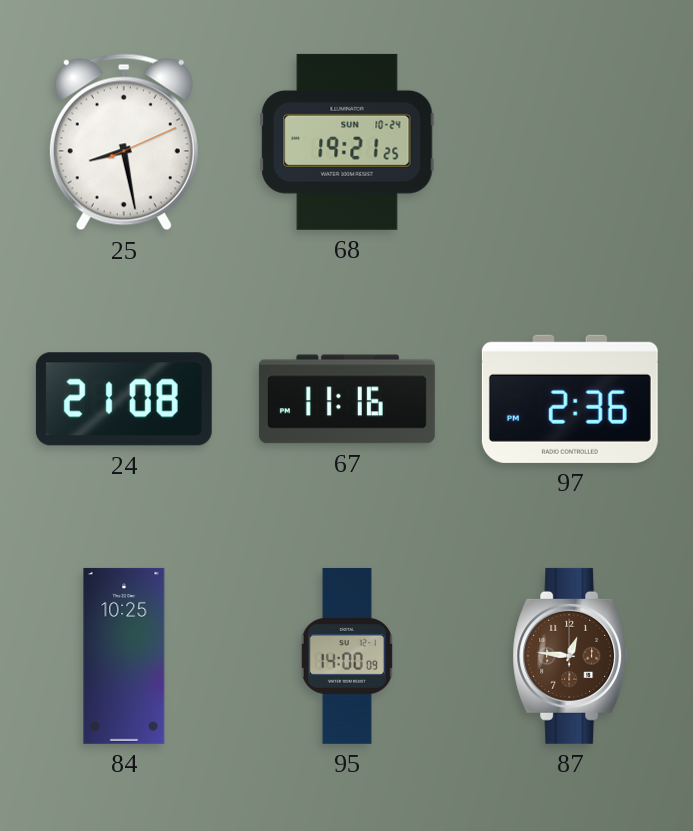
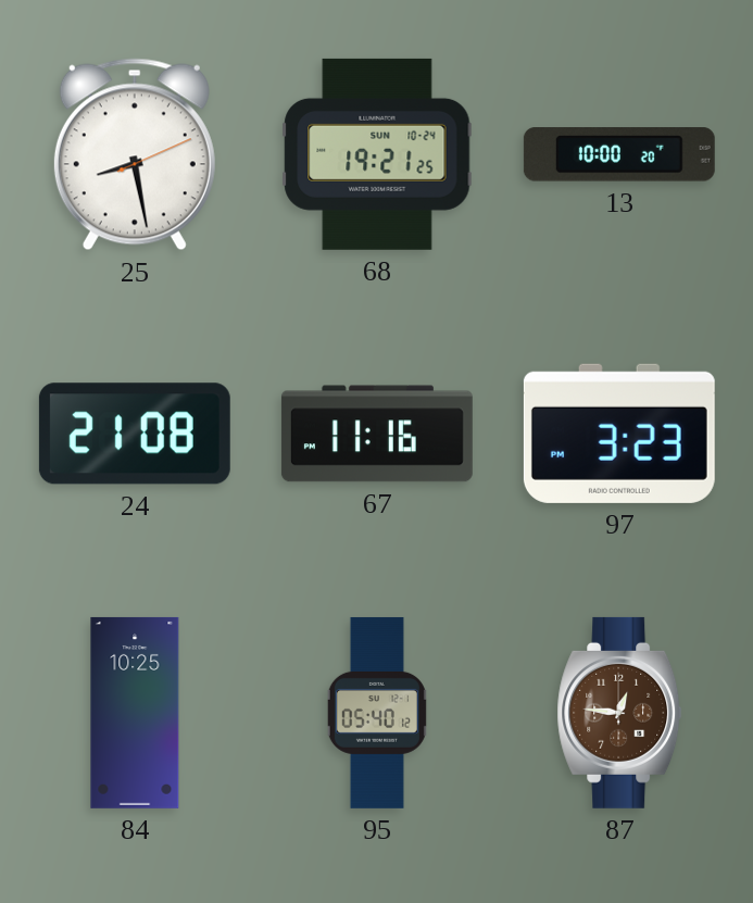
13: none -> 10:00
97: 2:36 -> 3:23
95: 14:00 -> 05:40
